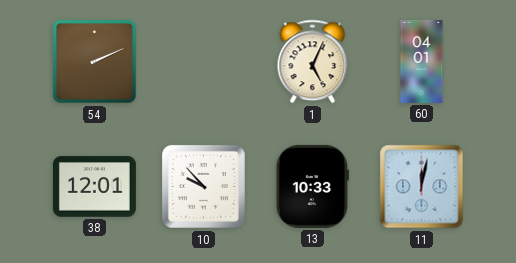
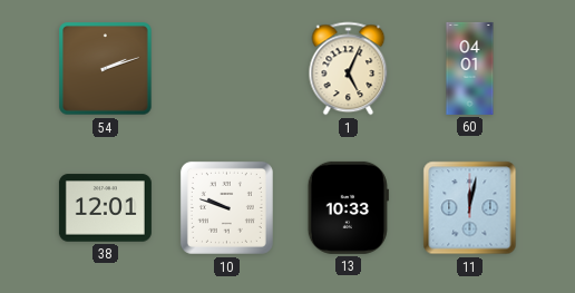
54: 2:11 -> 2:12
10: 9:53 -> 9:48
